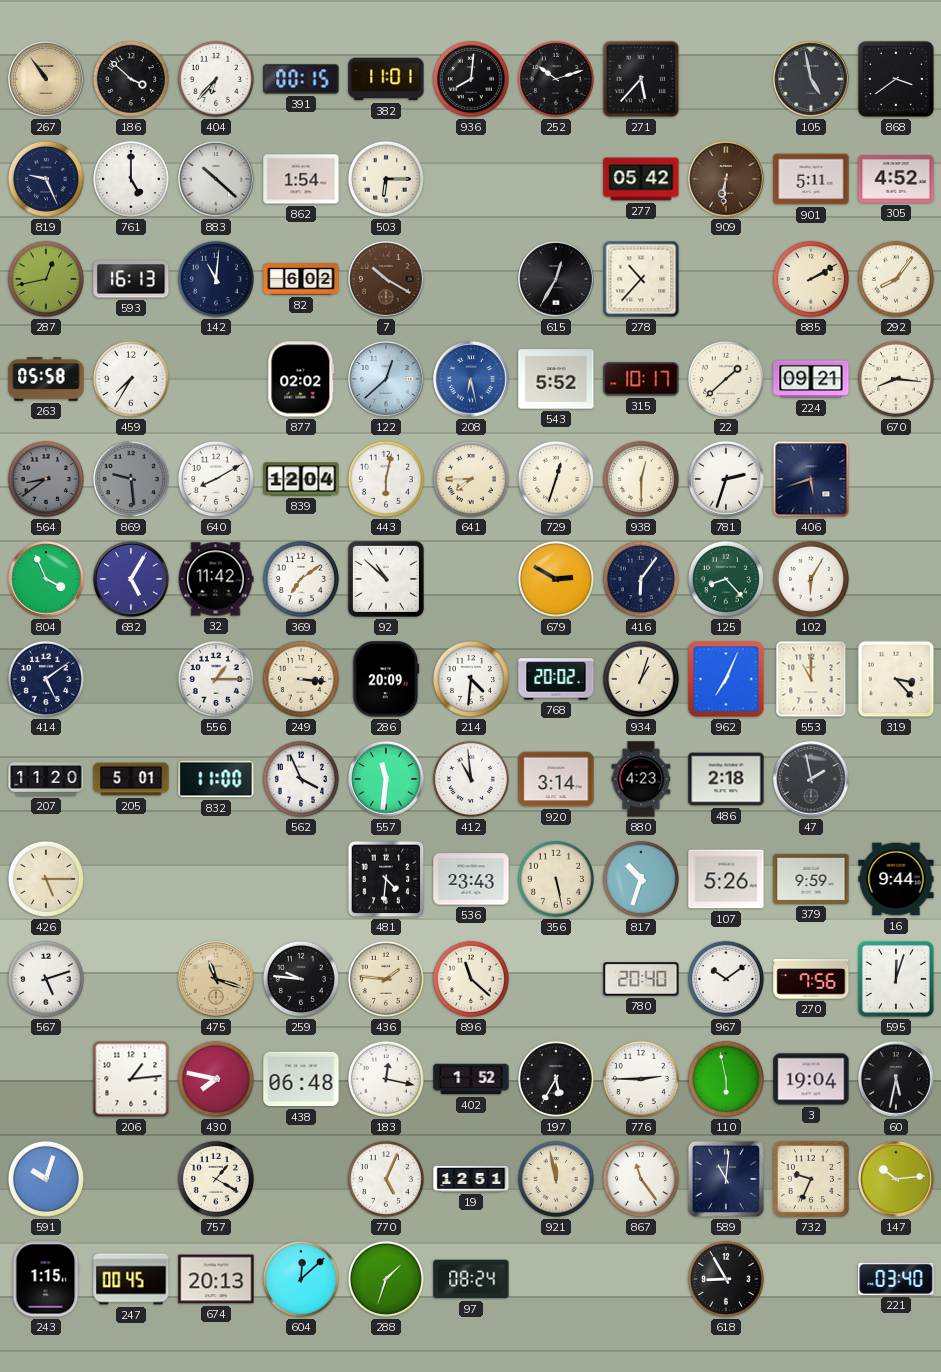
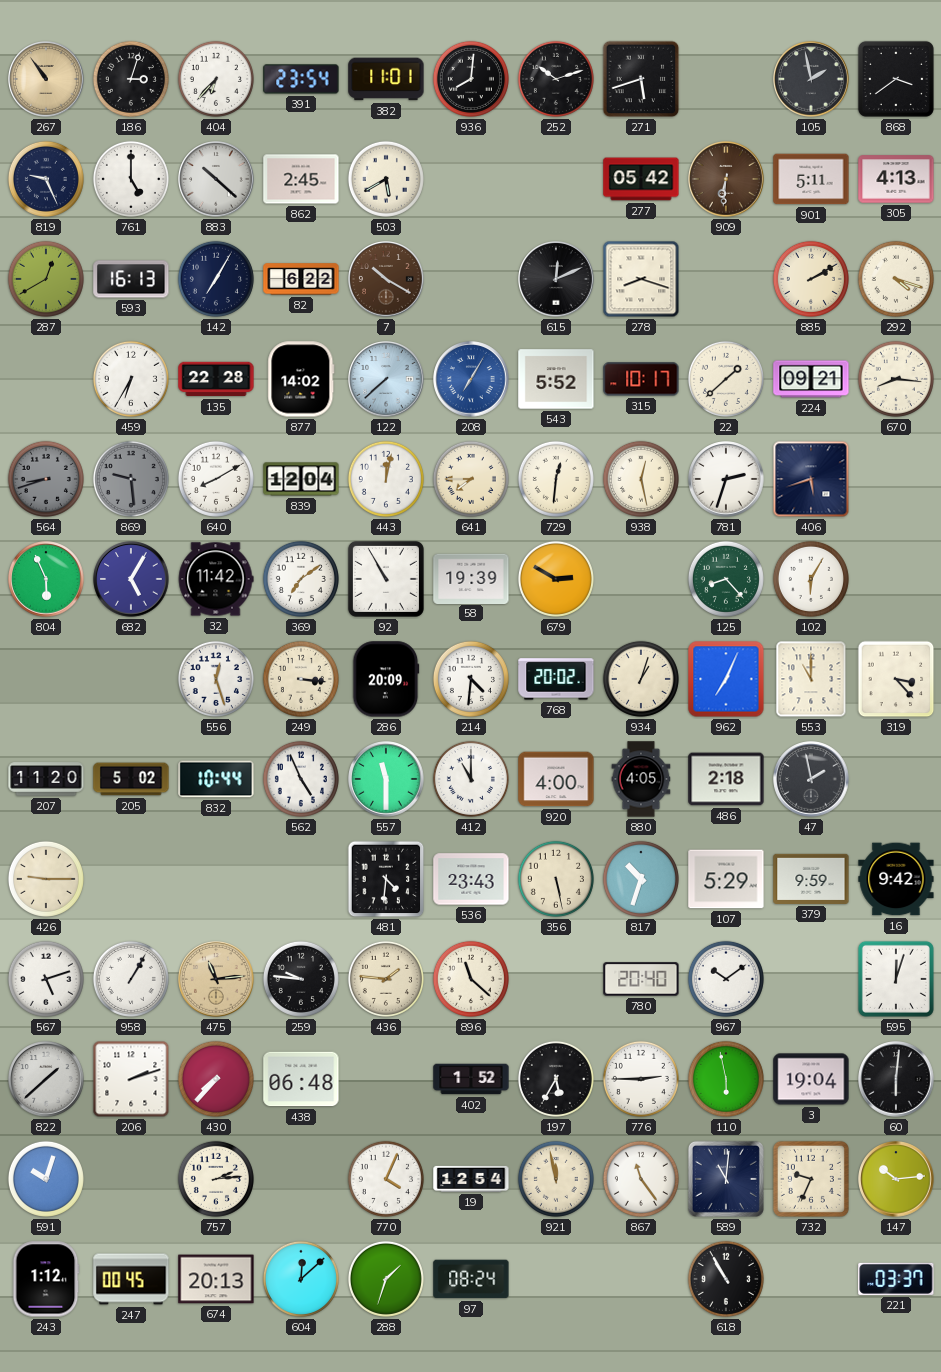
186: 3:52 -> 3:03
391: 00:15 -> 23:54
271: 5:37 -> 5:42
105: 4:58 -> 1:58
862: 1:54 -> 2:45
503: 6:15 -> 5:40
305: 4:52 -> 4:13
287: 12:43 -> 12:40
142: 11:01 -> 7:05
82: 6:02 -> 6:22
615: 12:35 -> 12:11
278: 10:37 -> 8:18
292: 8:06 -> 4:18
263: 05:58 -> none
459: 7:35 -> 6:35
135: none -> 22:28
877: 02:02 -> 14:02
122: 12:38 -> 7:38
208: 6:28 -> 7:05
564: 8:39 -> 8:42
443: 6:02 -> 12:02
729: 12:33 -> 12:31
938: 12:30 -> 12:28
804: 3:56 -> 5:56
92: 10:52 -> 10:55
58: none -> 19:39
416: 6:06 -> none
414: 5:09 -> none
556: 1:15 -> 12:27
205: 5:01 -> 5:02
832: 11:00 -> 10:44
562: 3:56 -> 4:56
557: 11:31 -> 11:30
412: 10:59 -> 11:00
920: 3:14 -> 4:00
880: 4:23 -> 4:05
426: 5:15 -> 9:15
107: 5:26 -> 5:29
16: 9:44 -> 9:42
958: none -> 1:05
475: 11:18 -> 11:14
270: 7:56 -> none
822: none -> 1:38
206: 1:14 -> 2:12
430: 7:47 -> 7:37
183: 12:17 -> none
60: 5:32 -> 6:01
757: 1:20 -> 2:14
770: 5:04 -> 4:04
19: 12:51 -> 12:54
243: 1:15 -> 1:12
618: 8:55 -> 10:55
221: 03:40 -> 03:37
